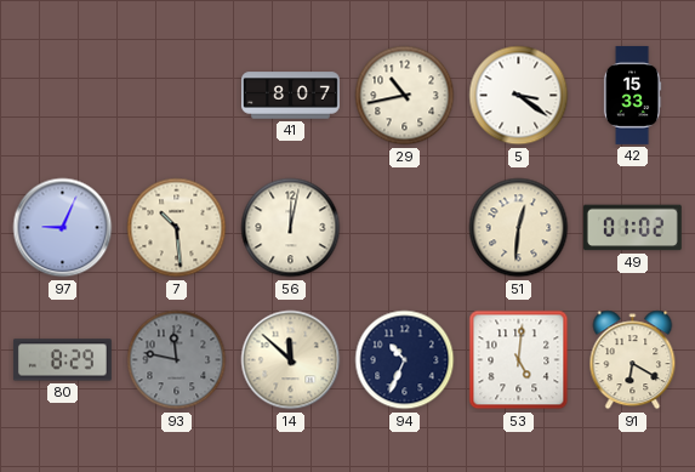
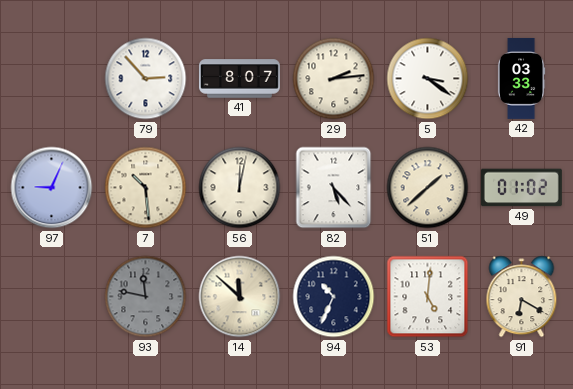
79: none -> 2:53
29: 10:43 -> 2:14
42: 15:33 -> 03:33
82: none -> 5:23
51: 12:31 -> 1:38
80: 8:29 -> none
